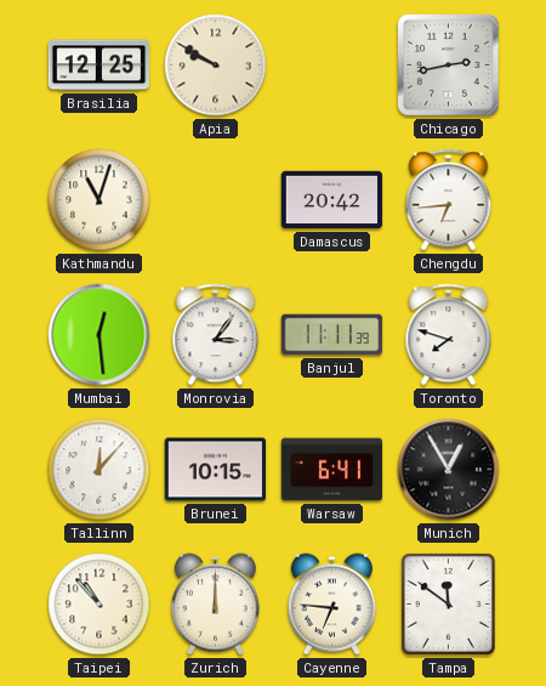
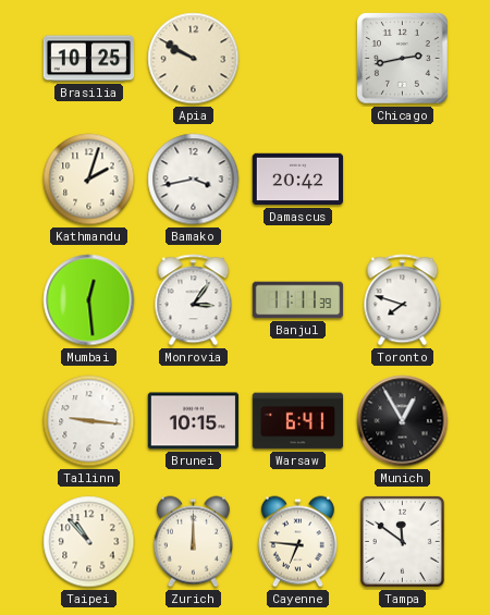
Brasilia: 12:25 -> 10:25
Kathmandu: 11:03 -> 2:03
Bamako: none -> 3:43
Chengdu: 6:44 -> none
Tallinn: 12:07 -> 9:16
